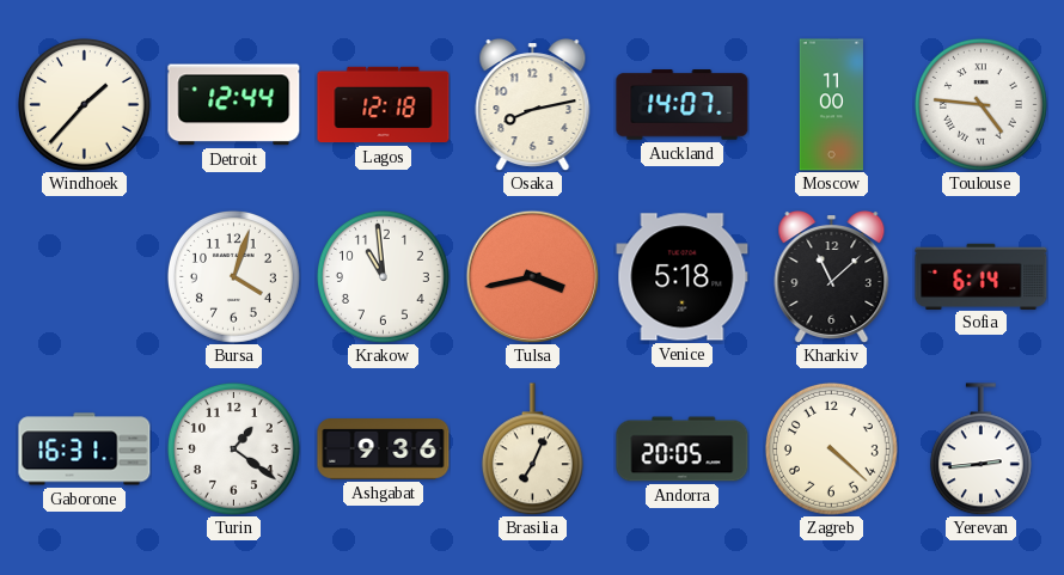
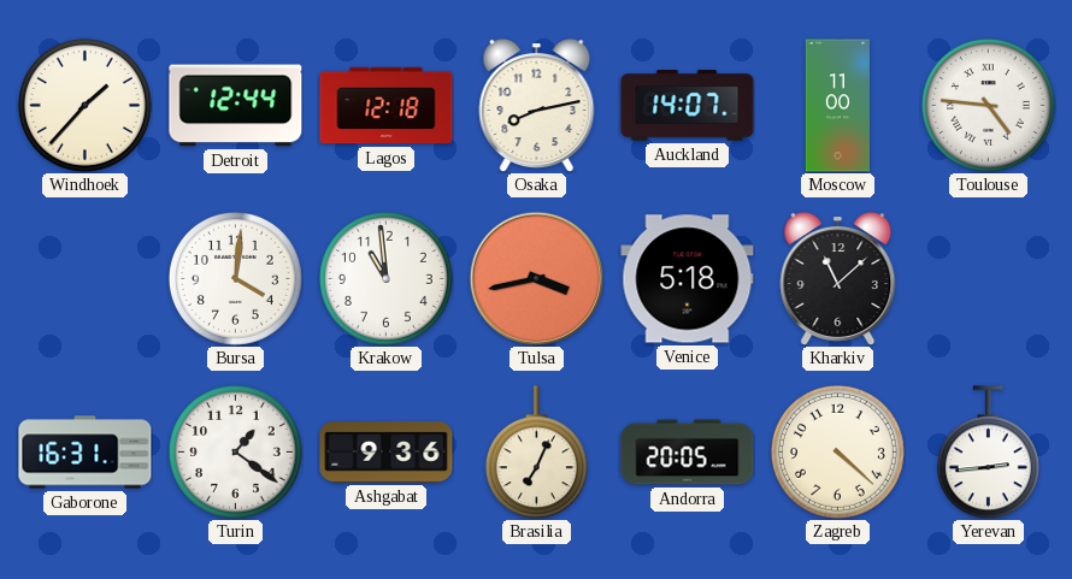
Bursa: 4:03 -> 4:01
Sofia: 6:14 -> none
